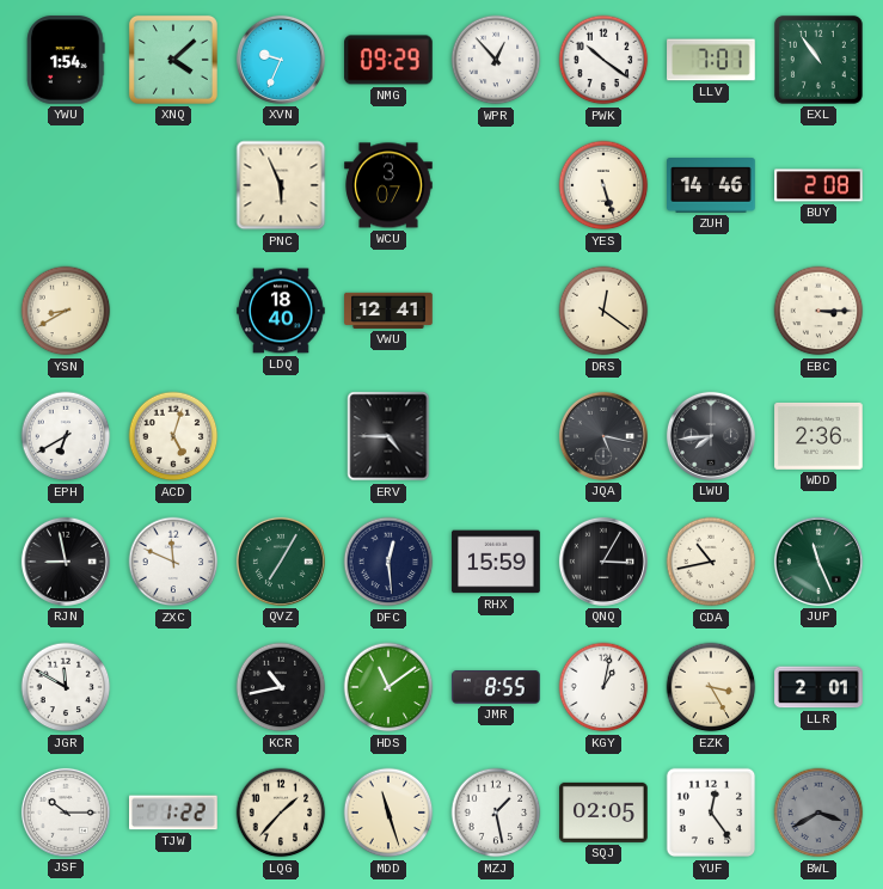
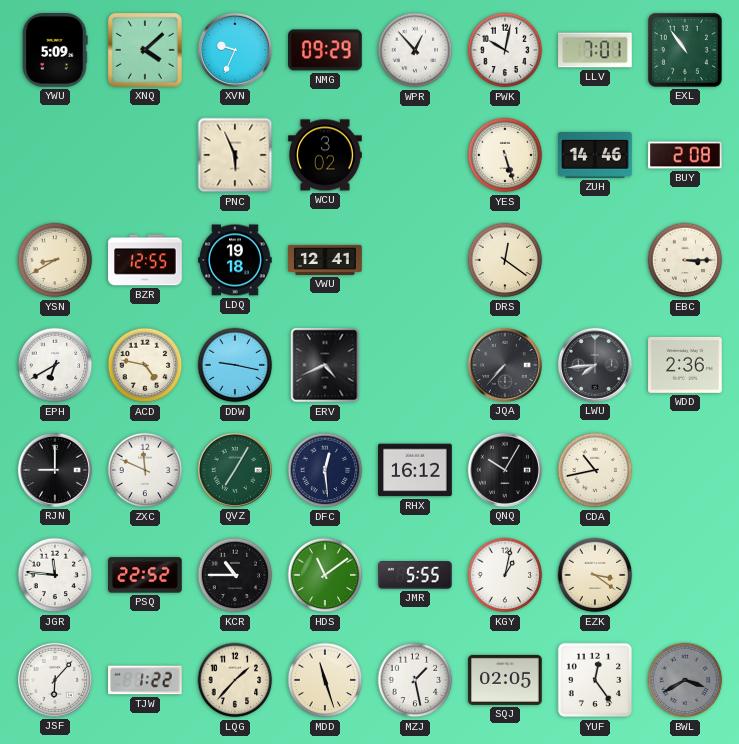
YWU: 1:54 -> 5:09
PWK: 10:21 -> 10:02
WCU: 3:07 -> 3:02
BZR: none -> 12:55
LDQ: 18:40 -> 19:18
ACD: 5:03 -> 4:47
DDW: none -> 9:17
ERV: 4:45 -> 4:41
JQA: 5:17 -> 7:37
RJN: 8:58 -> 9:00
RHX: 15:59 -> 16:12
QNQ: 3:05 -> 10:05
JUP: 11:26 -> none
JGR: 11:50 -> 11:46
PSQ: none -> 22:52
KCR: 10:43 -> 10:45
JMR: 8:55 -> 5:55
EZK: 3:25 -> 3:21
LLR: 2:01 -> none
JSF: 10:15 -> 6:07
